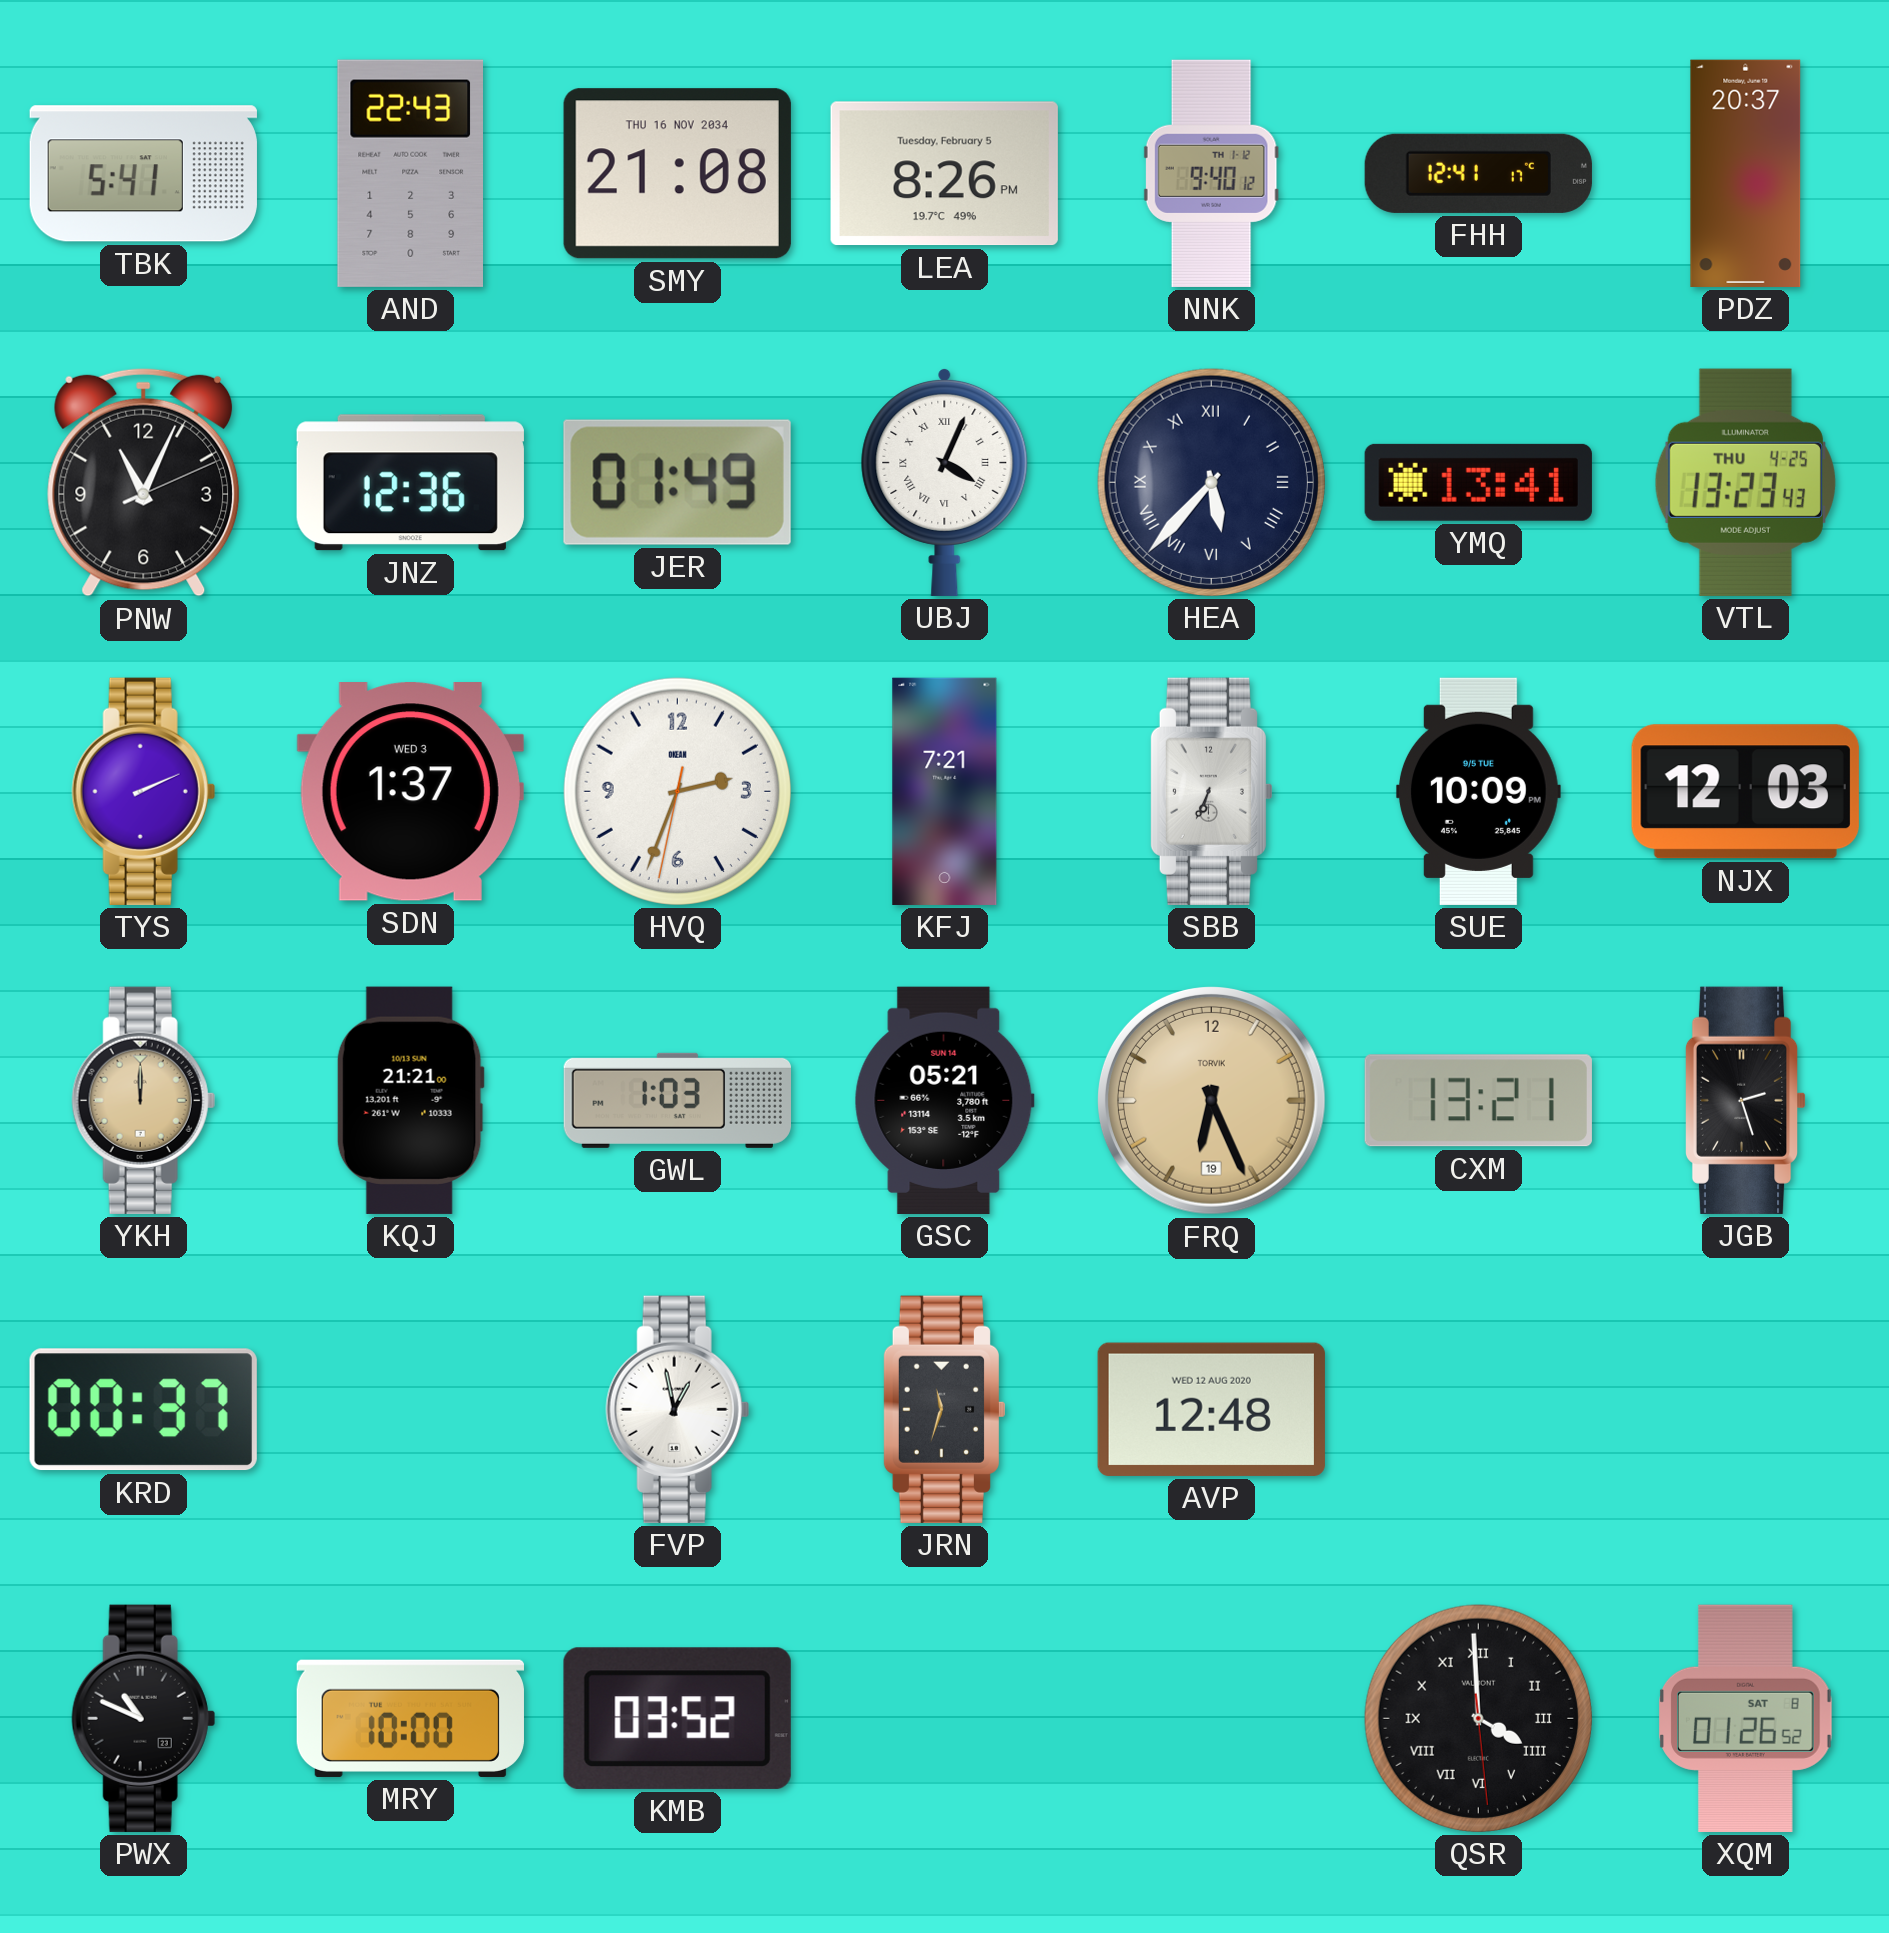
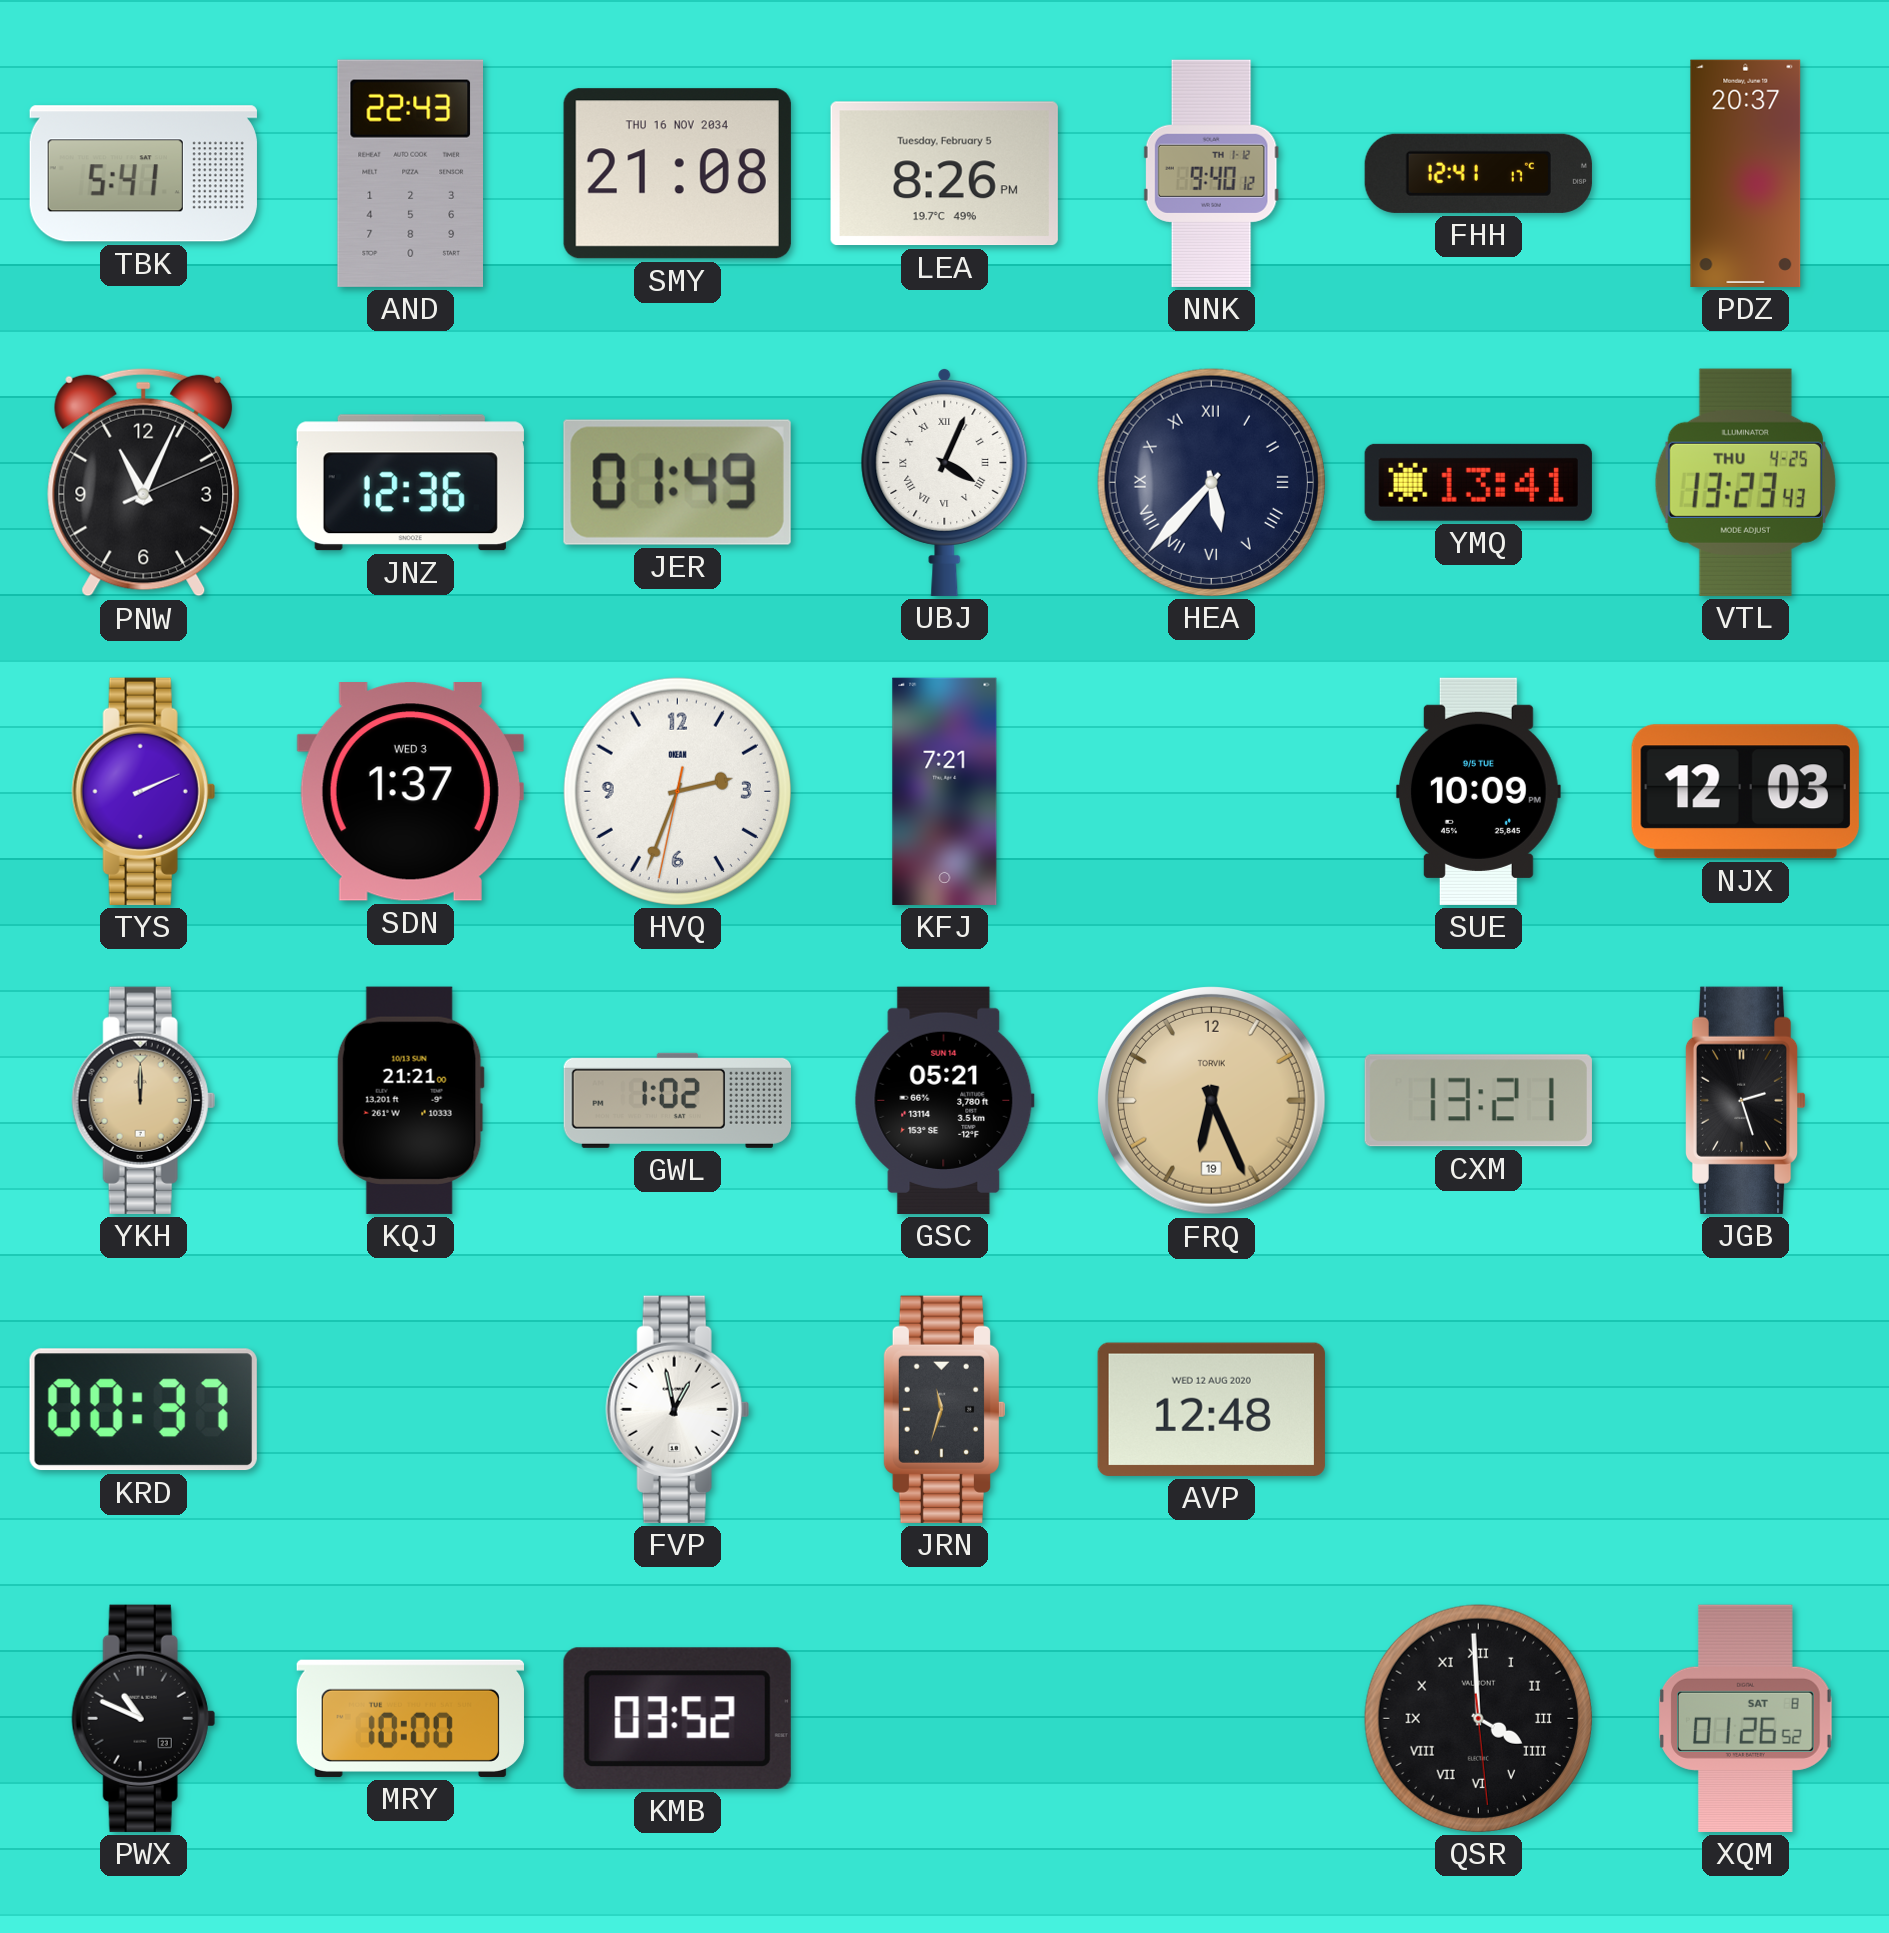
SBB: 6:34 -> none
GWL: 1:03 -> 1:02
